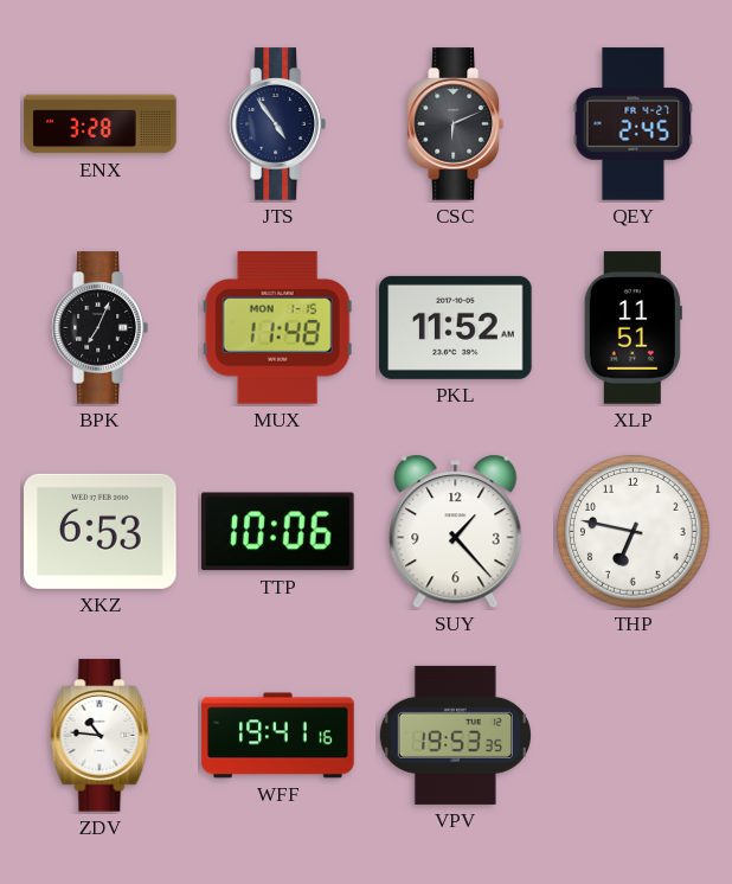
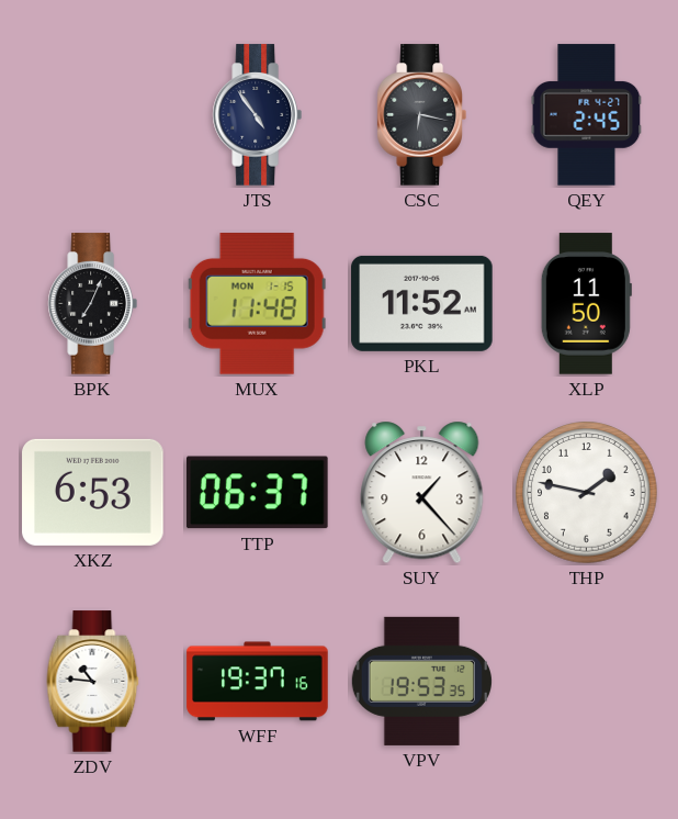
ENX: 3:28 -> none
CSC: 6:11 -> 6:17
XLP: 11:51 -> 11:50
TTP: 10:06 -> 06:37
THP: 6:47 -> 1:47
WFF: 19:41 -> 19:37
